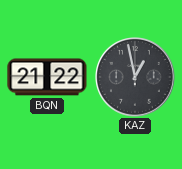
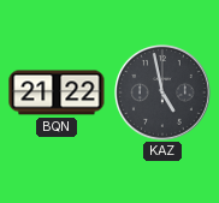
KAZ: 12:58 -> 4:58
